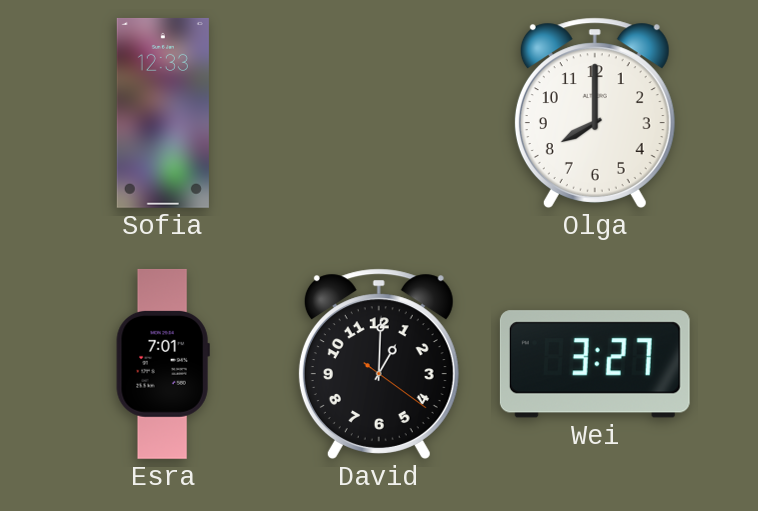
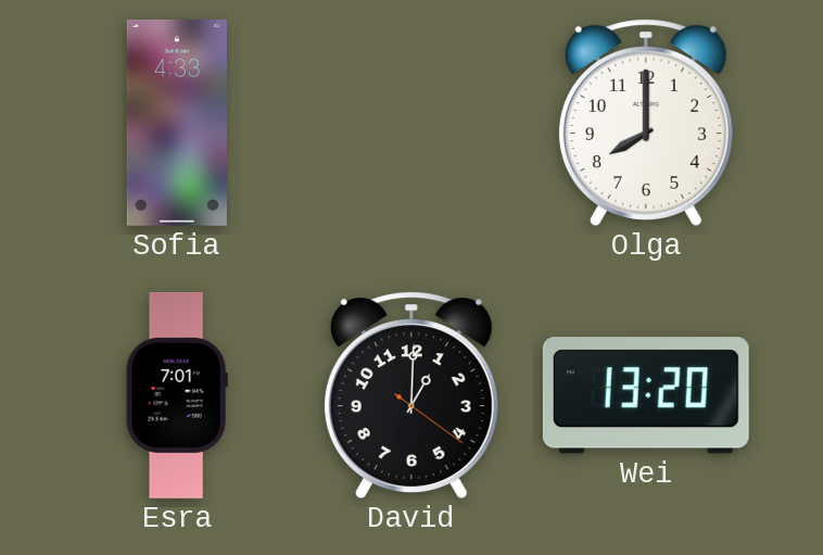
Sofia: 12:33 -> 4:33
Wei: 3:27 -> 13:20
